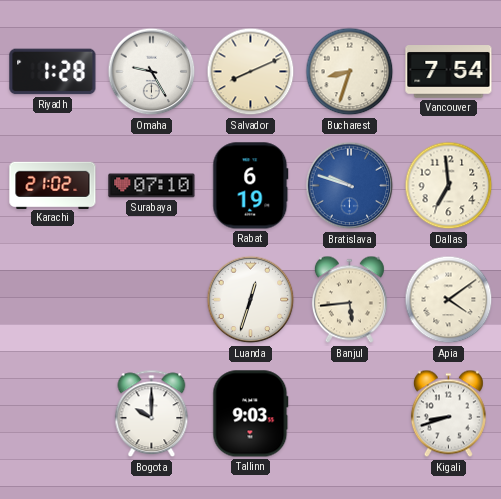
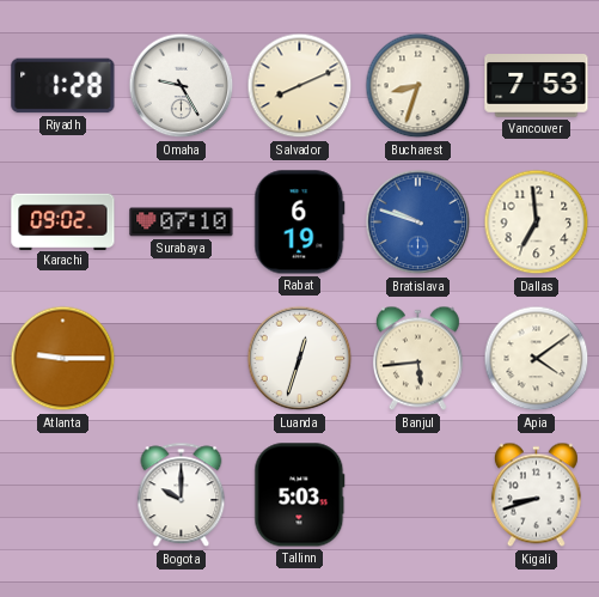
Vancouver: 7:54 -> 7:53
Karachi: 21:02 -> 09:02
Atlanta: none -> 9:15
Tallinn: 9:03 -> 5:03
